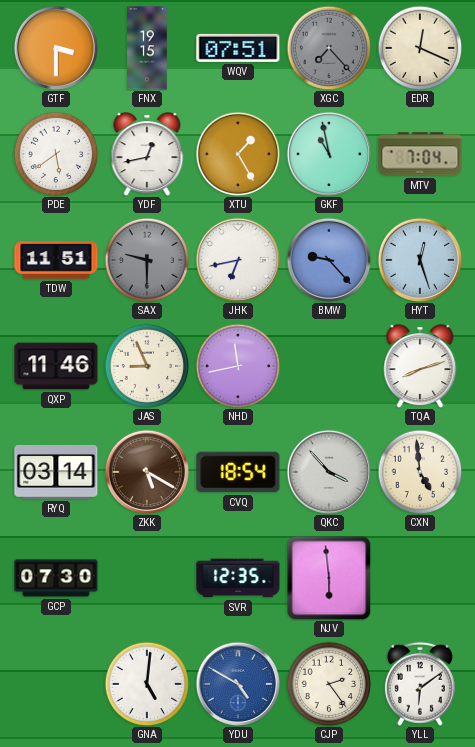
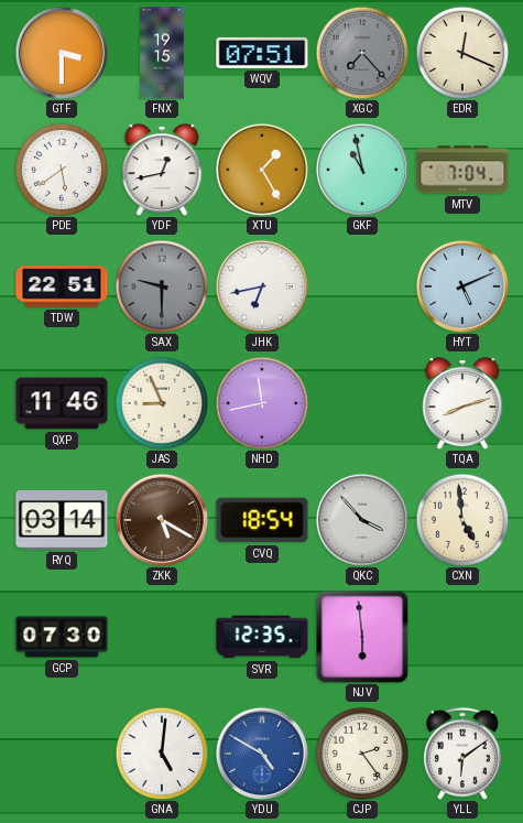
TDW: 11:51 -> 22:51
BMW: 9:23 -> none
HYT: 12:27 -> 5:11
